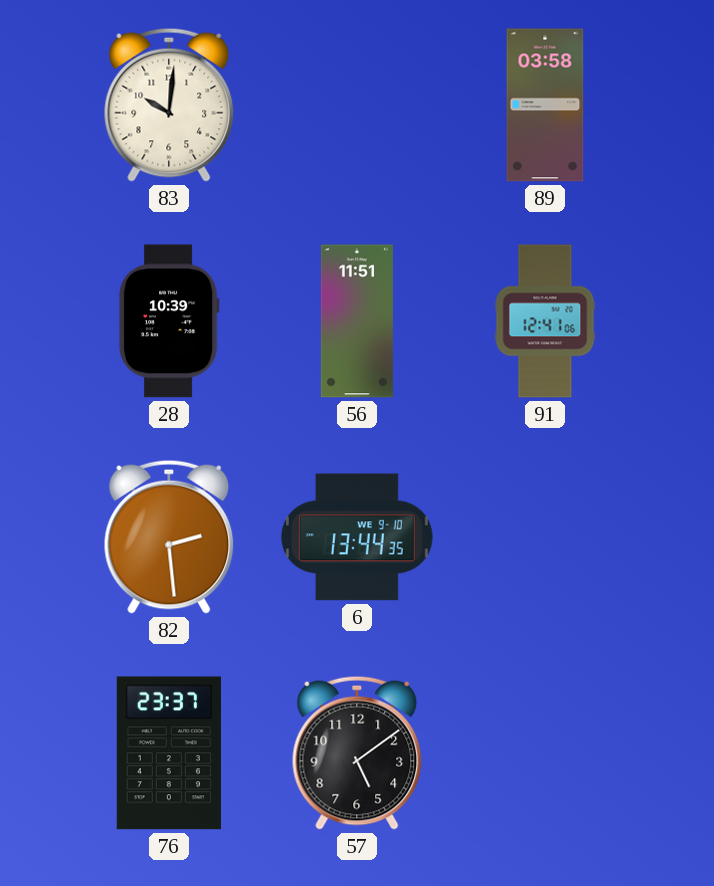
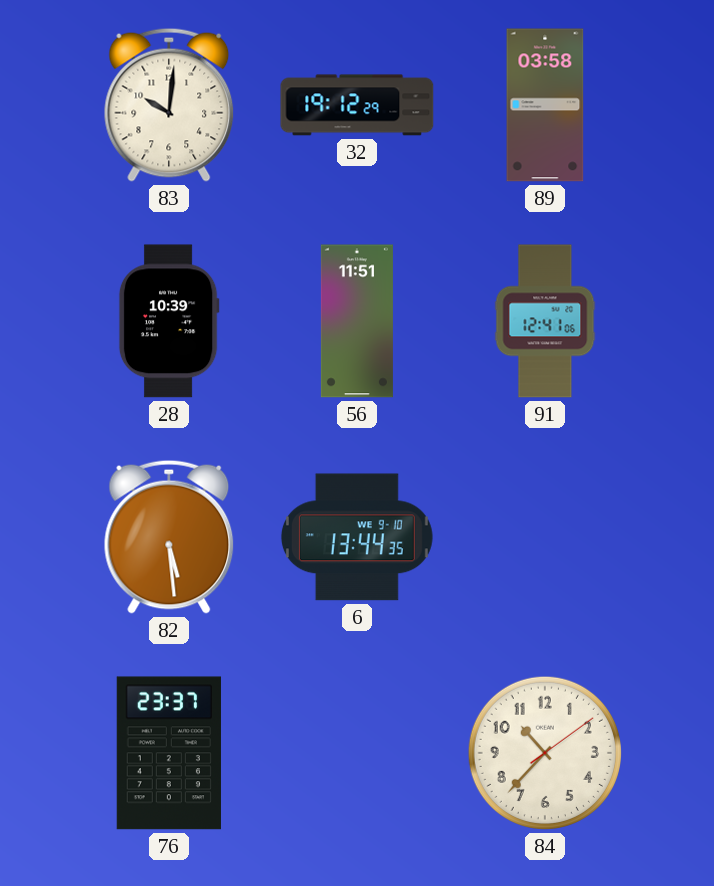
32: none -> 19:12
82: 2:29 -> 5:29
57: 5:09 -> none
84: none -> 10:37
